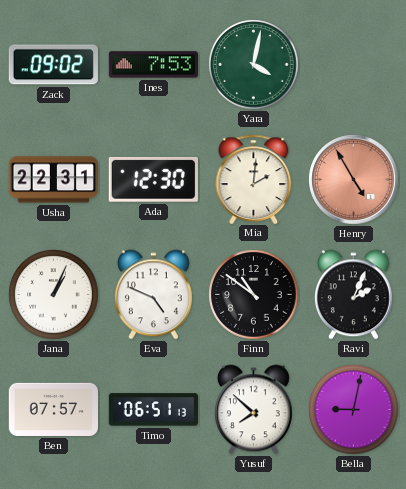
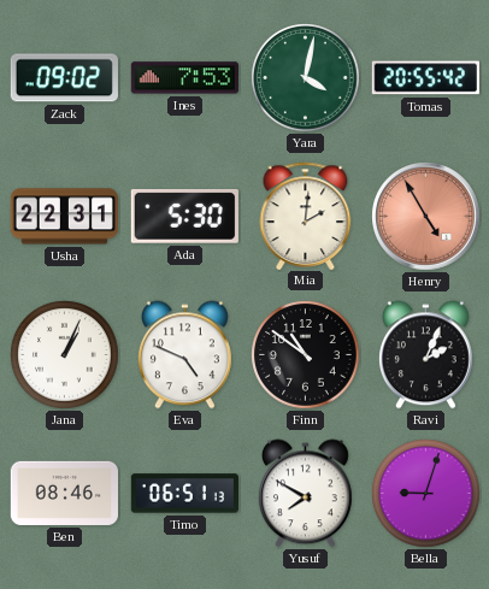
Tomas: none -> 20:55
Ada: 12:30 -> 5:30
Ben: 07:57 -> 08:46
Yusuf: 7:52 -> 7:50
Bella: 9:02 -> 9:03
